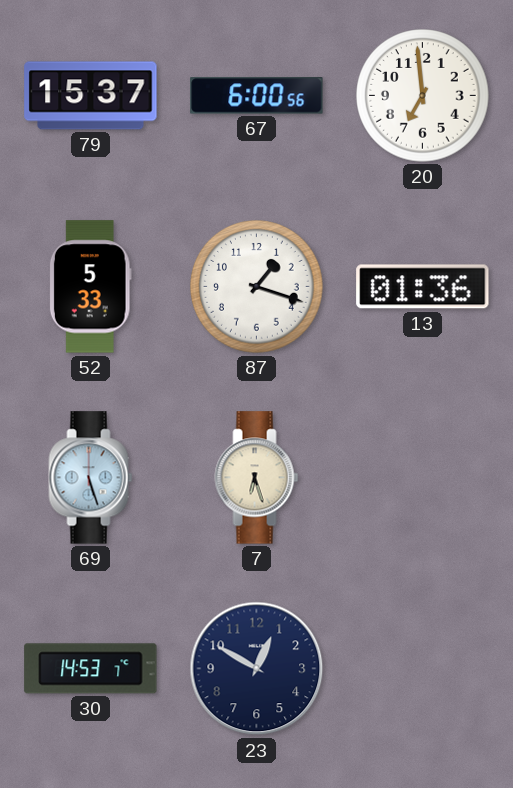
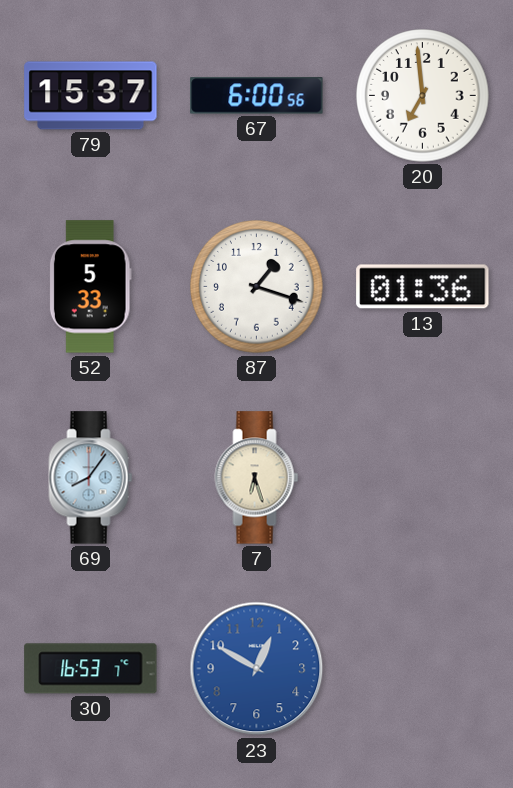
69: 5:27 -> 8:06
30: 14:53 -> 16:53
23 dial: navy -> blue
